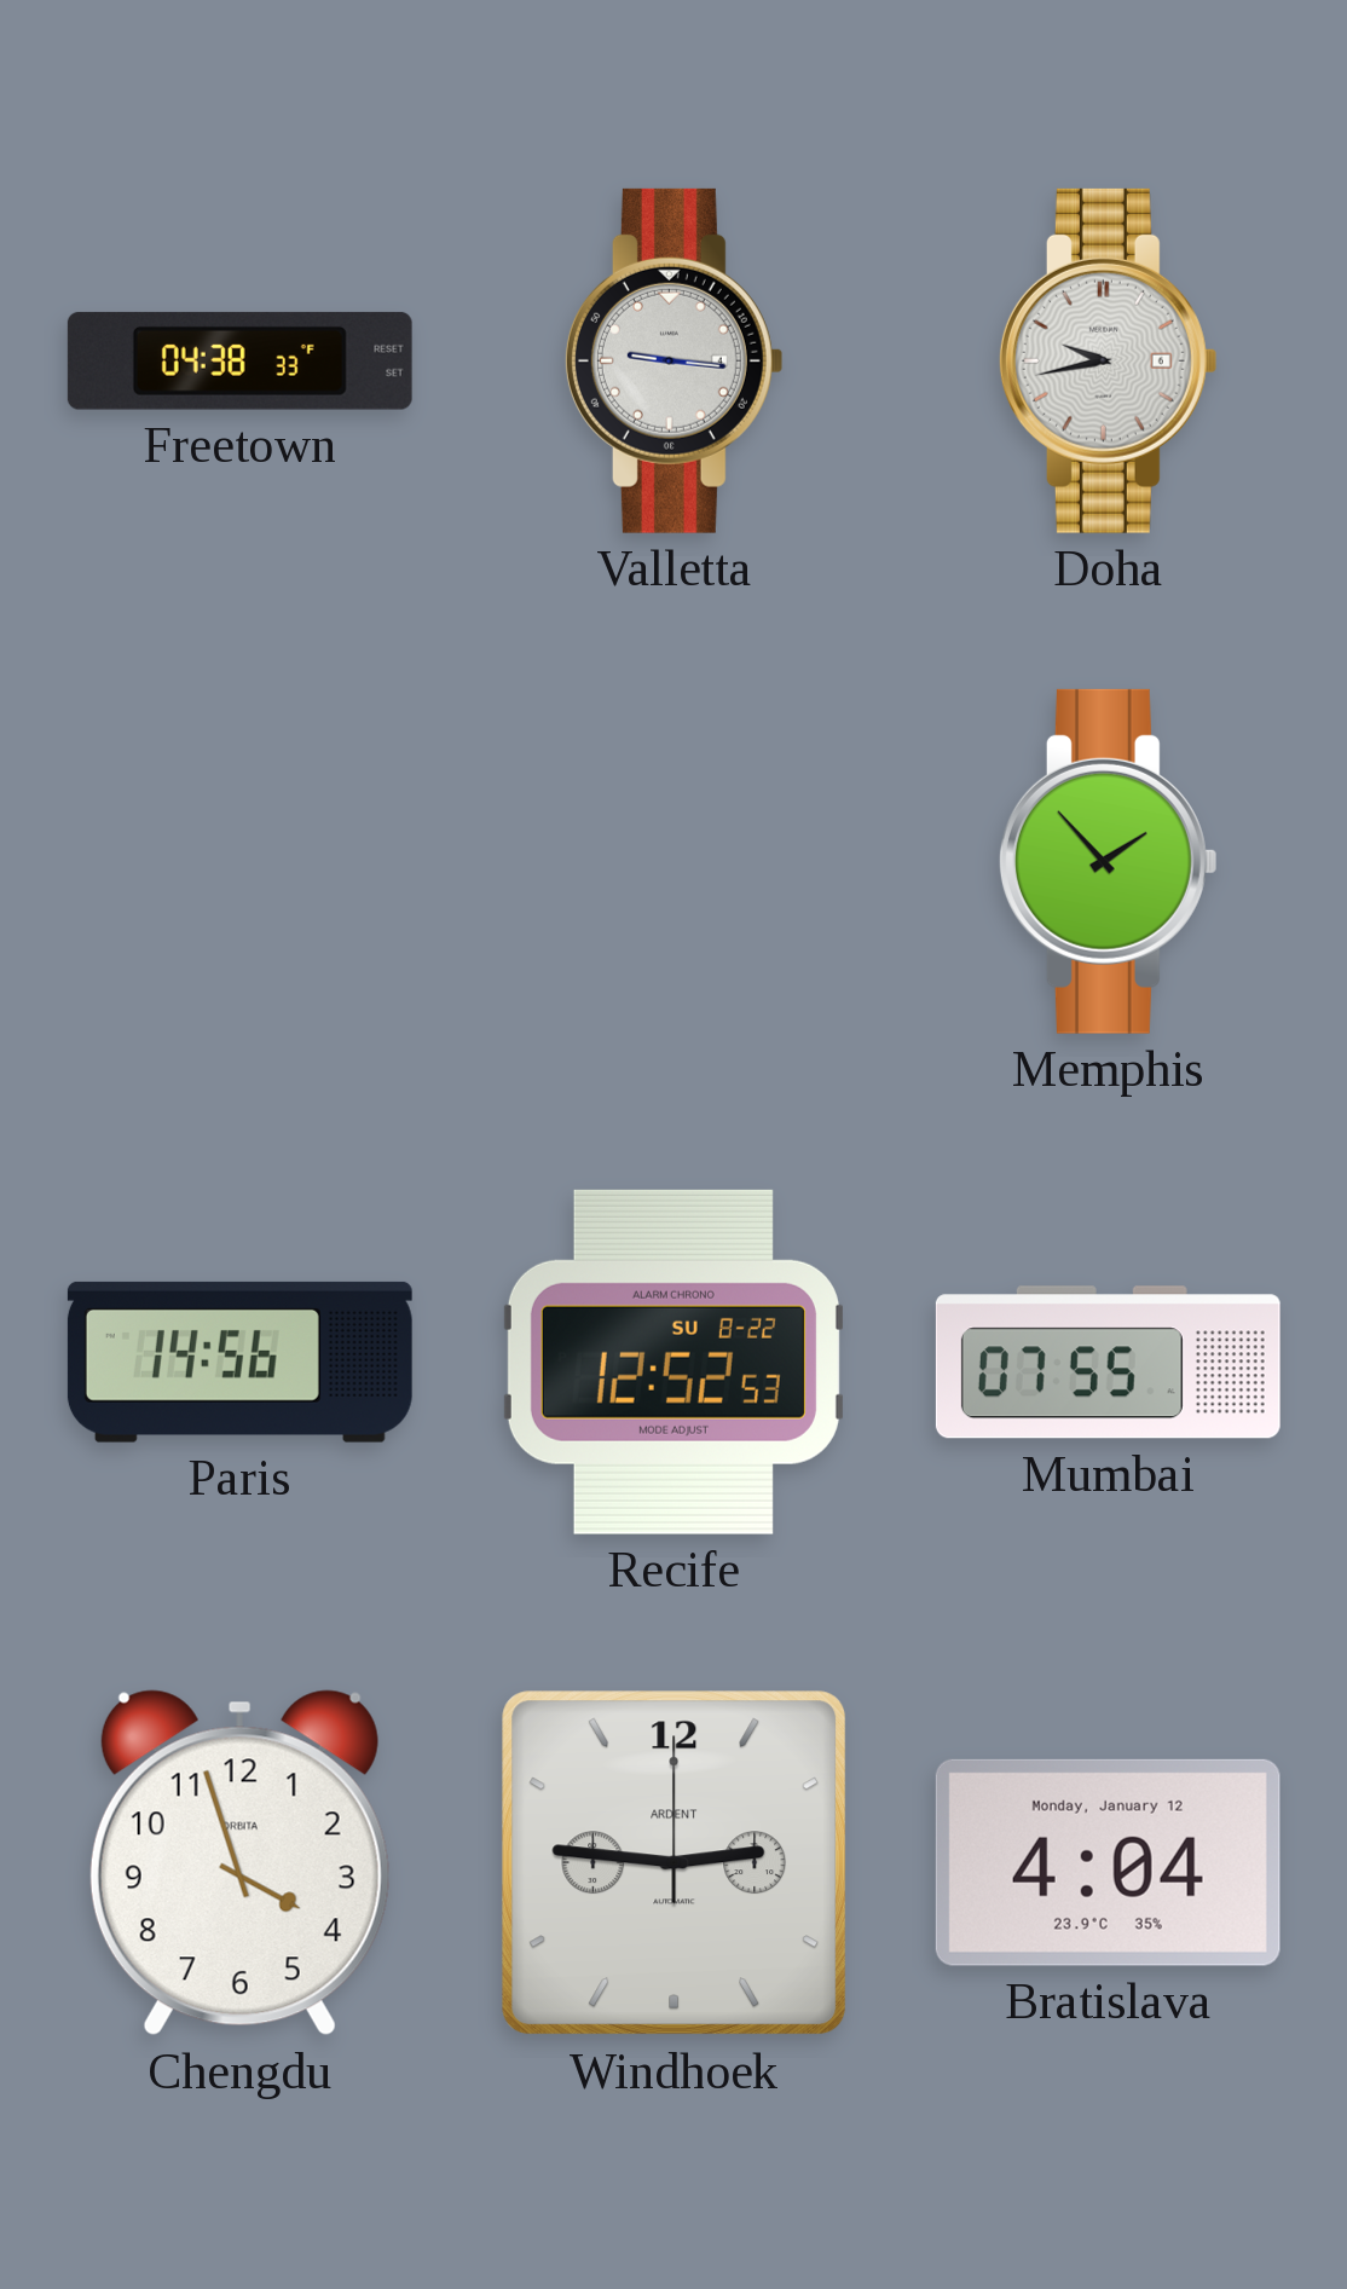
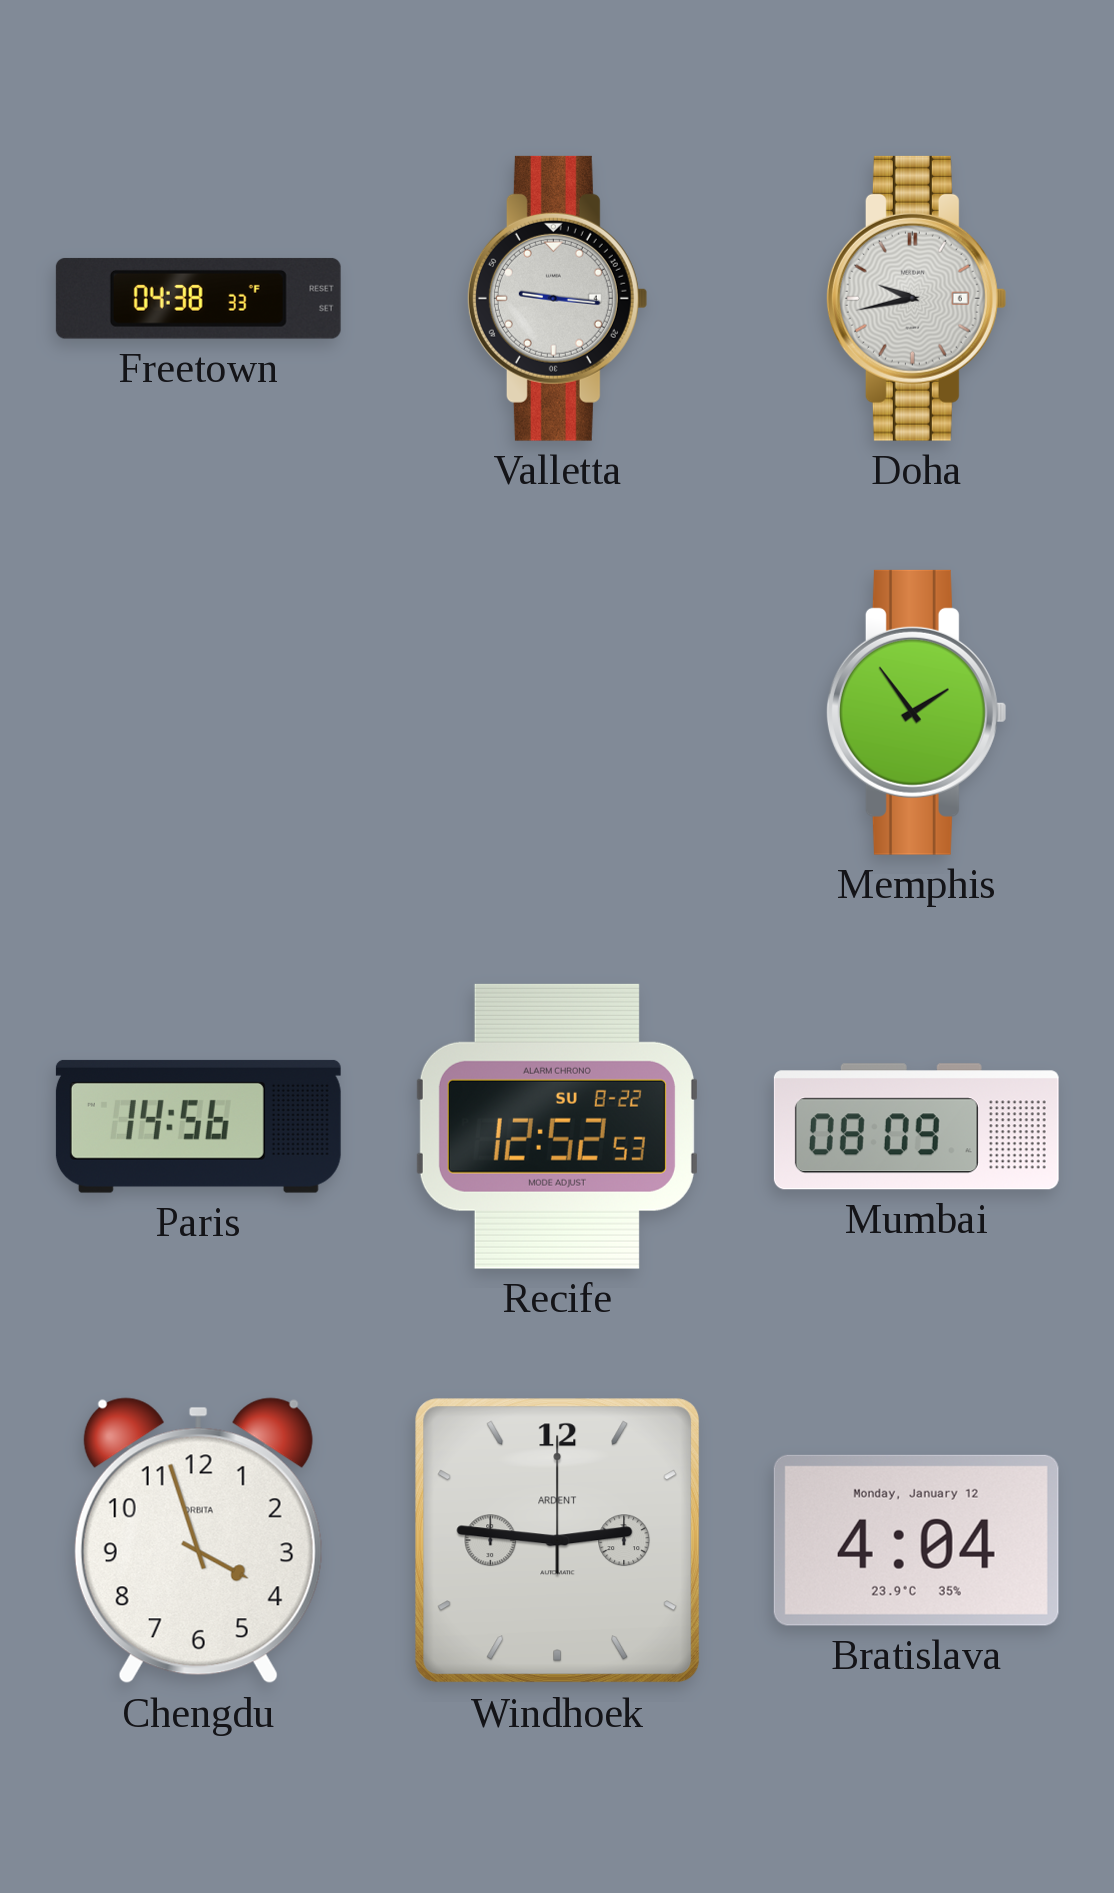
Memphis: 1:53 -> 1:54
Mumbai: 07:55 -> 08:09
